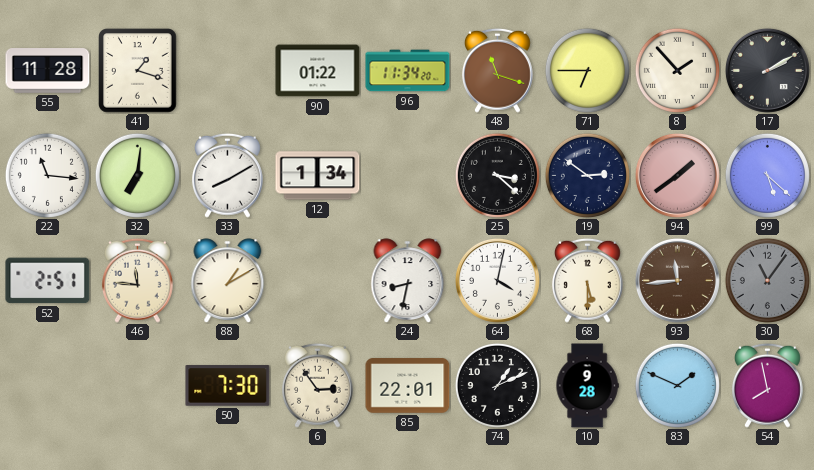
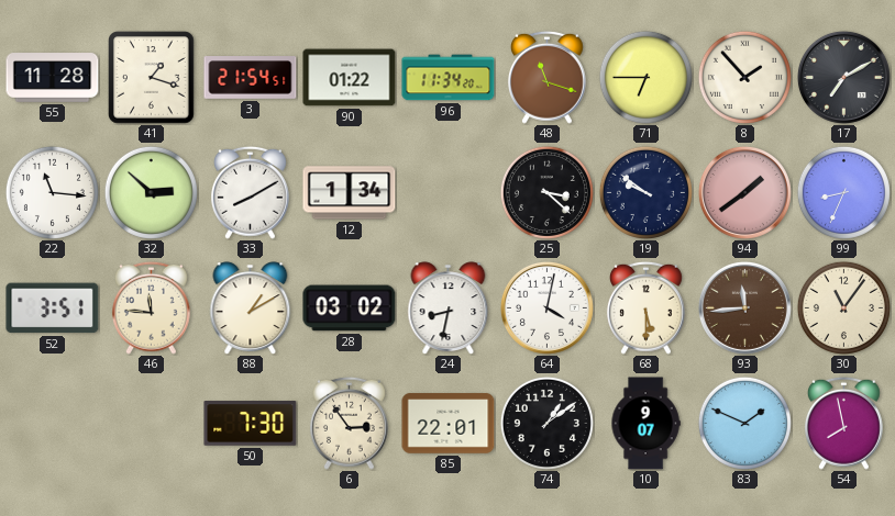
3: none -> 21:54
17: 2:10 -> 7:10
32: 7:01 -> 2:52
19: 2:51 -> 9:51
99: 5:22 -> 8:34
52: 2:51 -> 3:51
28: none -> 03:02
30 dial: grey -> cream
74: 1:11 -> 1:09
10: 9:28 -> 9:07
